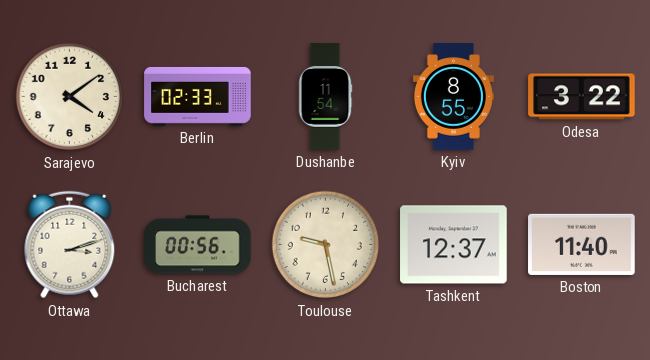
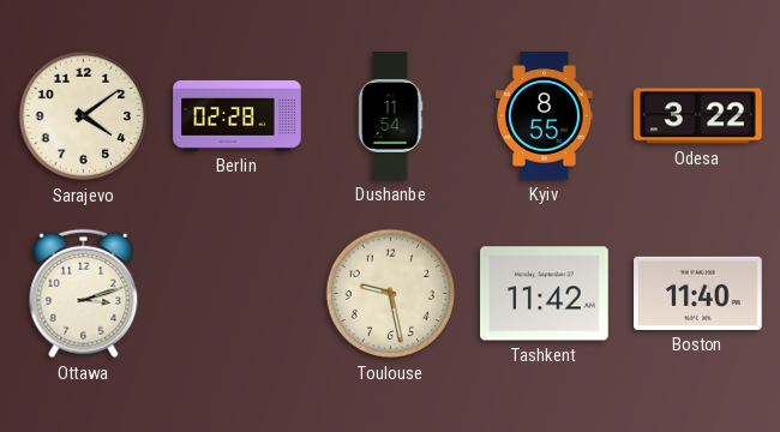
Berlin: 02:33 -> 02:28
Bucharest: 00:56 -> none
Tashkent: 12:37 -> 11:42
